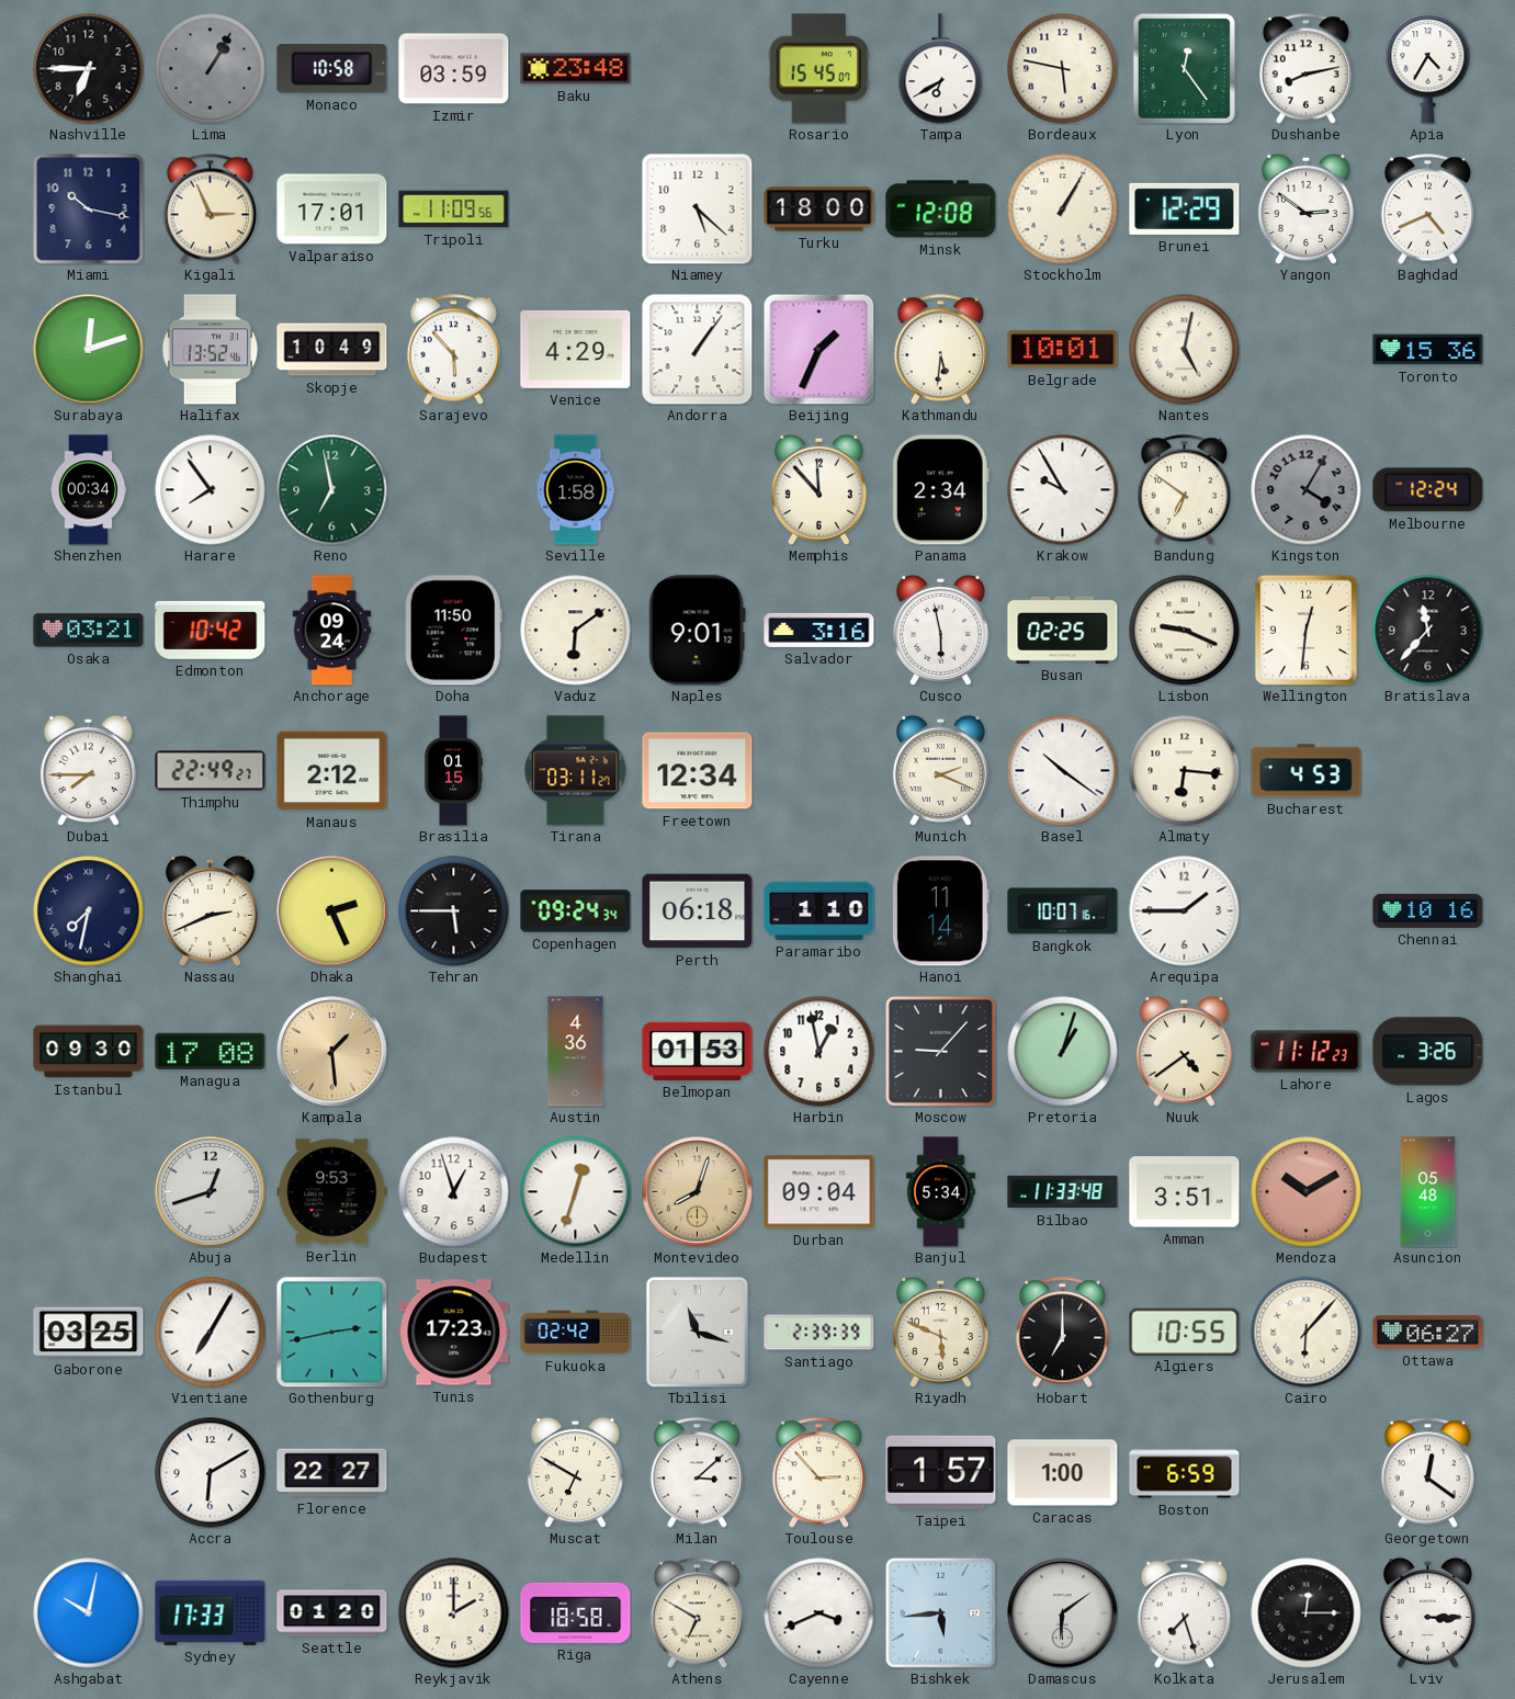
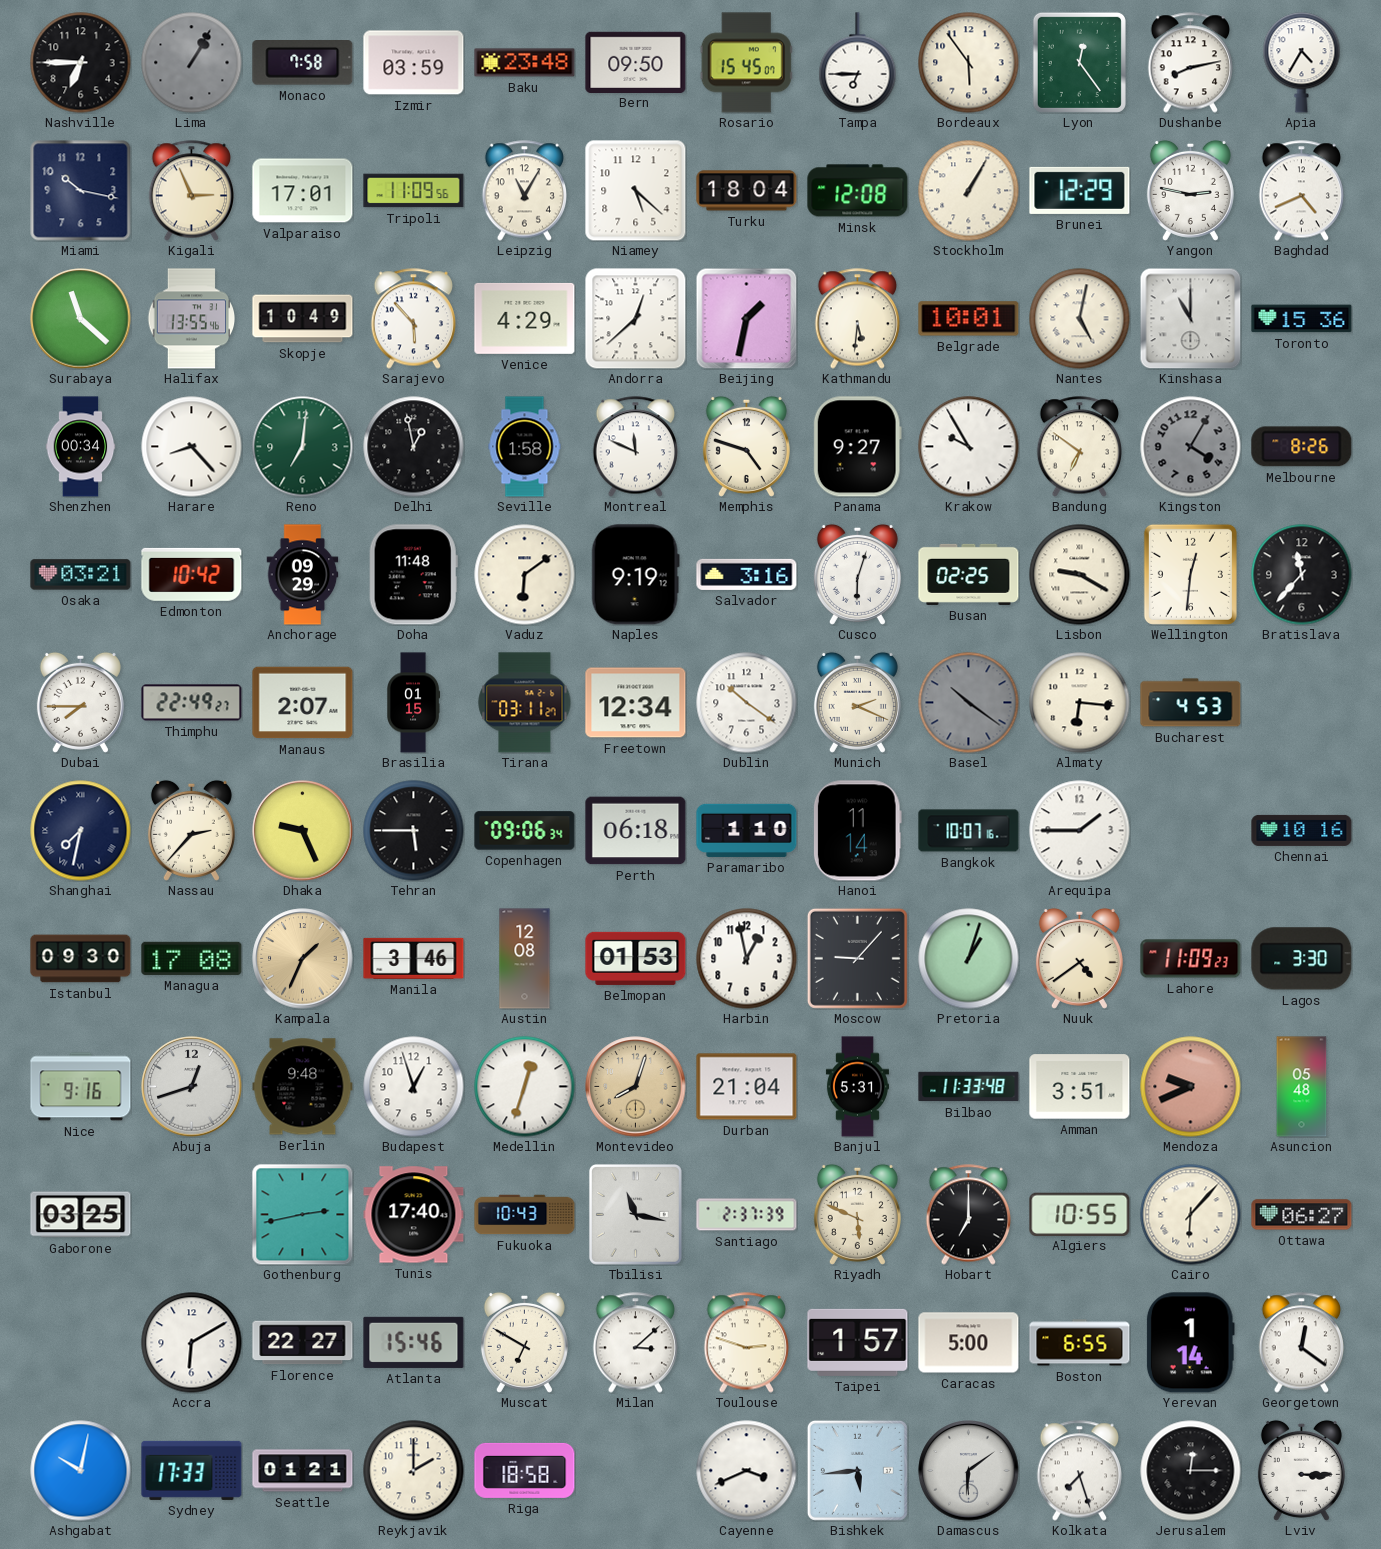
Monaco: 10:58 -> 7:58
Bern: none -> 09:50
Tampa: 6:40 -> 6:45
Bordeaux: 5:47 -> 5:54
Leipzig: none -> 11:05
Turku: 18:00 -> 18:04
Yangon: 2:51 -> 2:47
Surabaya: 12:12 -> 11:22
Halifax: 13:52 -> 13:55
Andorra: 1:06 -> 12:38
Beijing: 1:34 -> 1:32
Kinshasa: none -> 11:00
Harare: 7:54 -> 8:23
Reno: 6:58 -> 7:01
Delhi: none -> 12:58
Montreal: none -> 11:49
Memphis: 11:53 -> 4:48
Panama: 2:34 -> 9:27
Melbourne: 12:24 -> 8:26
Anchorage: 09:24 -> 09:29
Doha: 11:50 -> 11:48
Naples: 9:01 -> 9:19
Cusco: 5:58 -> 6:03
Lisbon: 9:19 -> 9:20
Manaus: 2:12 -> 2:07
Dublin: none -> 10:21
Basel dial: white -> grey
Nassau: 2:41 -> 2:37
Dhaka: 2:26 -> 9:26
Copenhagen: 09:24 -> 09:06
Kampala: 1:29 -> 1:34
Manila: none -> 3:46
Austin: 4:36 -> 12:08
Lahore: 11:12 -> 11:09
Lagos: 3:26 -> 3:30
Nice: none -> 9:16
Berlin: 9:53 -> 9:48
Durban: 09:04 -> 21:04
Banjul: 5:34 -> 5:31
Mendoza: 10:10 -> 9:41
Vientiane: 7:05 -> none
Tunis: 17:23 -> 17:40
Fukuoka: 02:42 -> 10:43
Tbilisi: 11:18 -> 11:17
Santiago: 2:39 -> 2:37
Atlanta: none -> 15:46
Toulouse: 2:53 -> 2:48
Caracas: 1:00 -> 5:00
Boston: 6:59 -> 6:55
Yerevan: none -> 1:14
Seattle: 01:20 -> 01:21
Athens: 6:50 -> none
